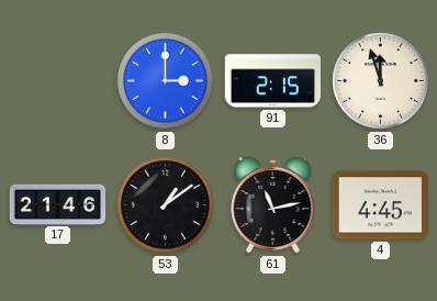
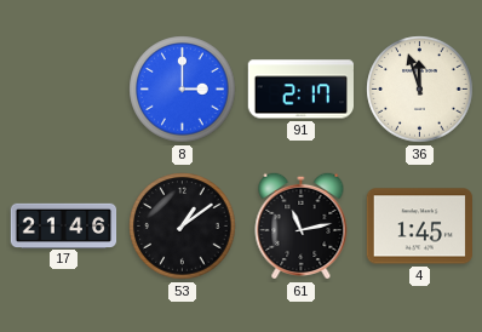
91: 2:15 -> 2:17
4: 4:45 -> 1:45
